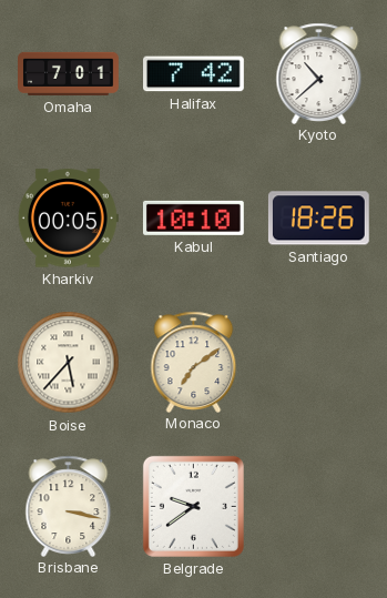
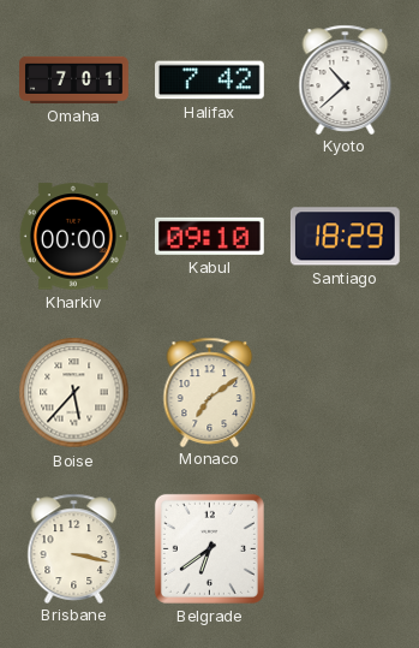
Kharkiv: 00:05 -> 00:00
Kabul: 10:10 -> 09:10
Santiago: 18:26 -> 18:29
Belgrade: 9:39 -> 6:39
